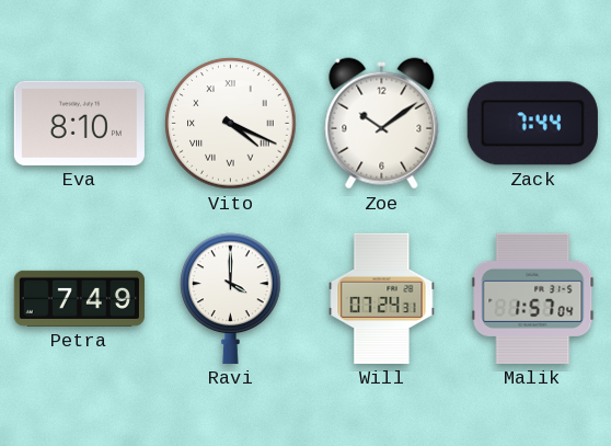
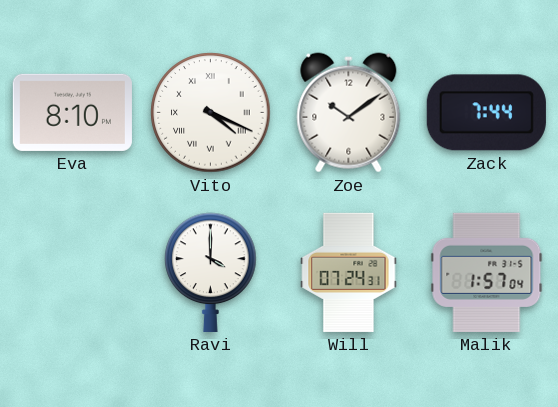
Petra: 7:49 -> none
